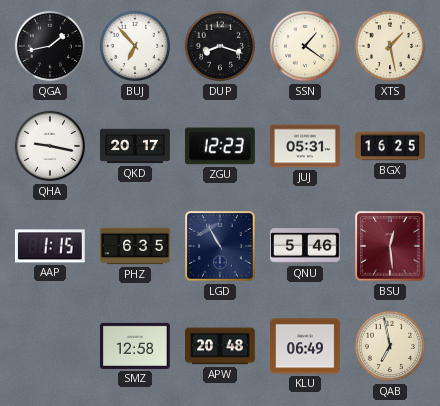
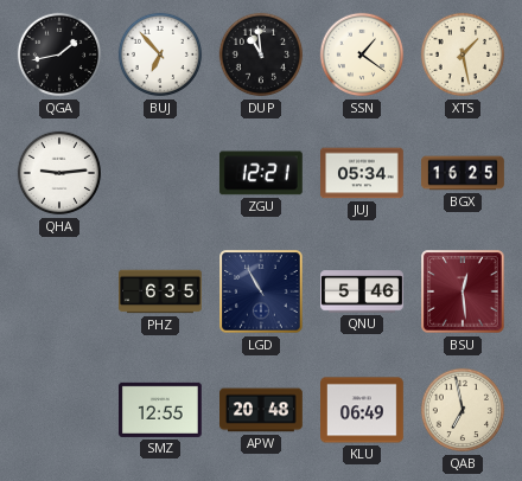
DUP: 8:18 -> 10:59
QHA: 9:17 -> 9:14
QKD: 20:17 -> none
ZGU: 12:23 -> 12:21
JUJ: 05:31 -> 05:34
AAP: 1:15 -> none
SMZ: 12:58 -> 12:55
